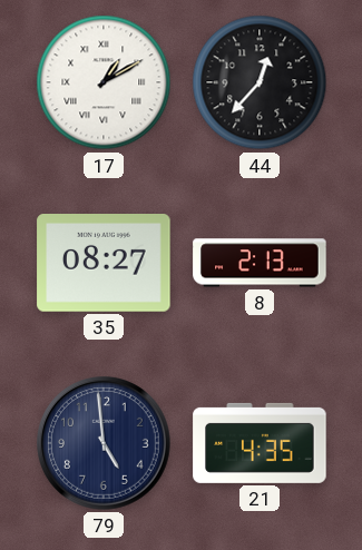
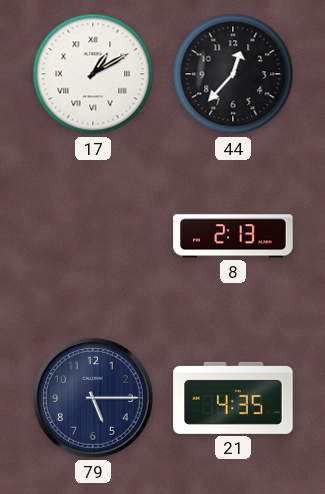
35: 08:27 -> none
79: 4:59 -> 5:15
